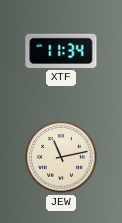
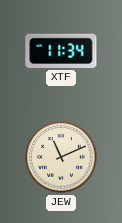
JEW: 11:13 -> 11:11
